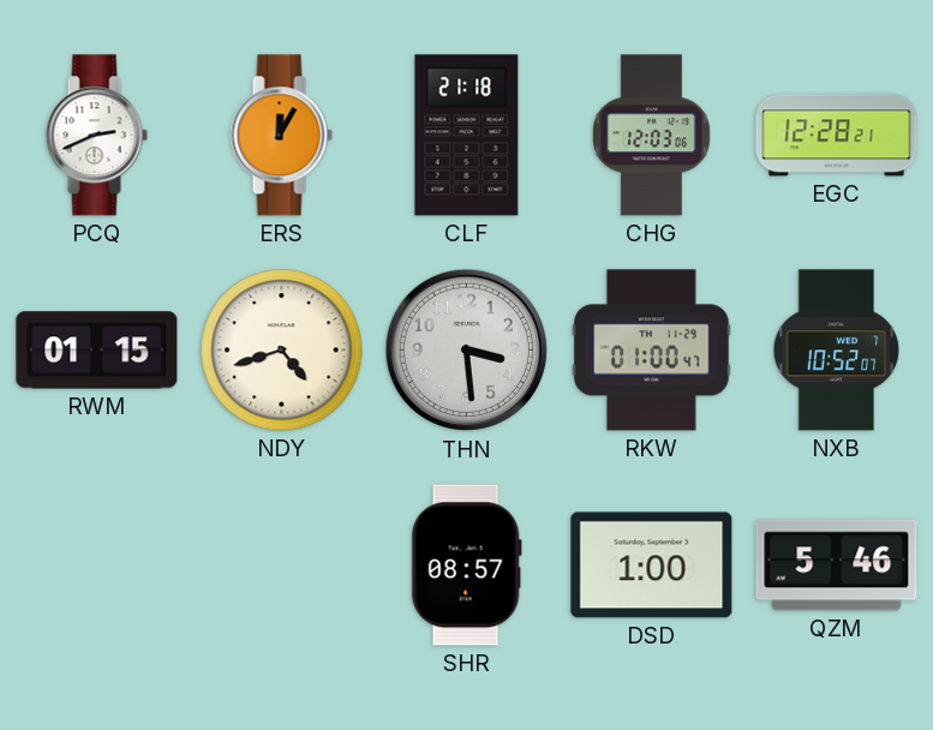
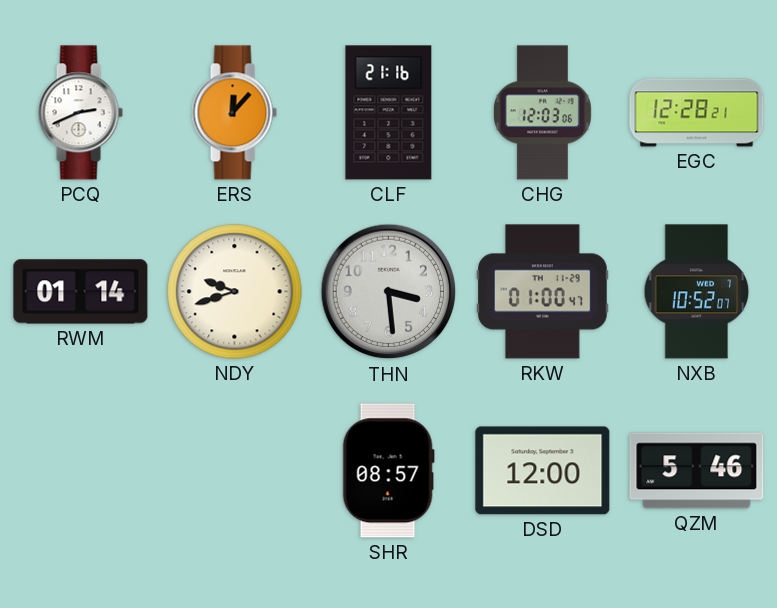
ERS: 12:05 -> 12:07
CLF: 21:18 -> 21:16
RWM: 01:15 -> 01:14
NDY: 4:42 -> 9:42
DSD: 1:00 -> 12:00
